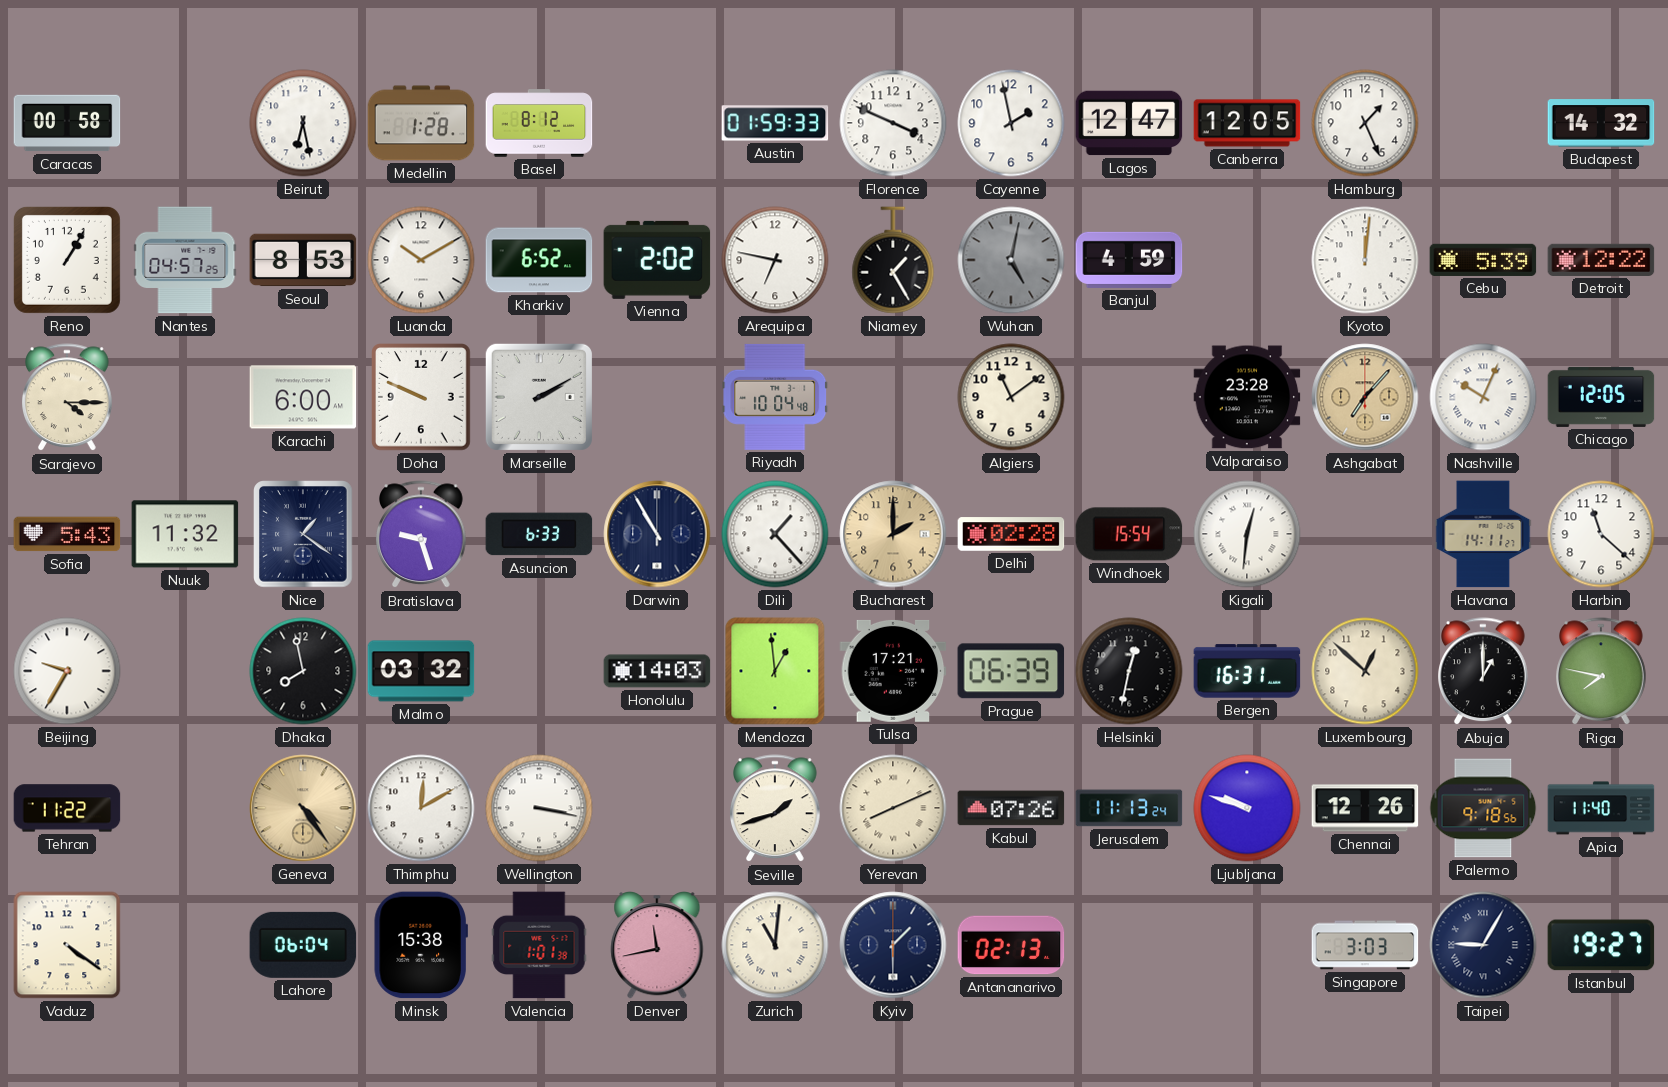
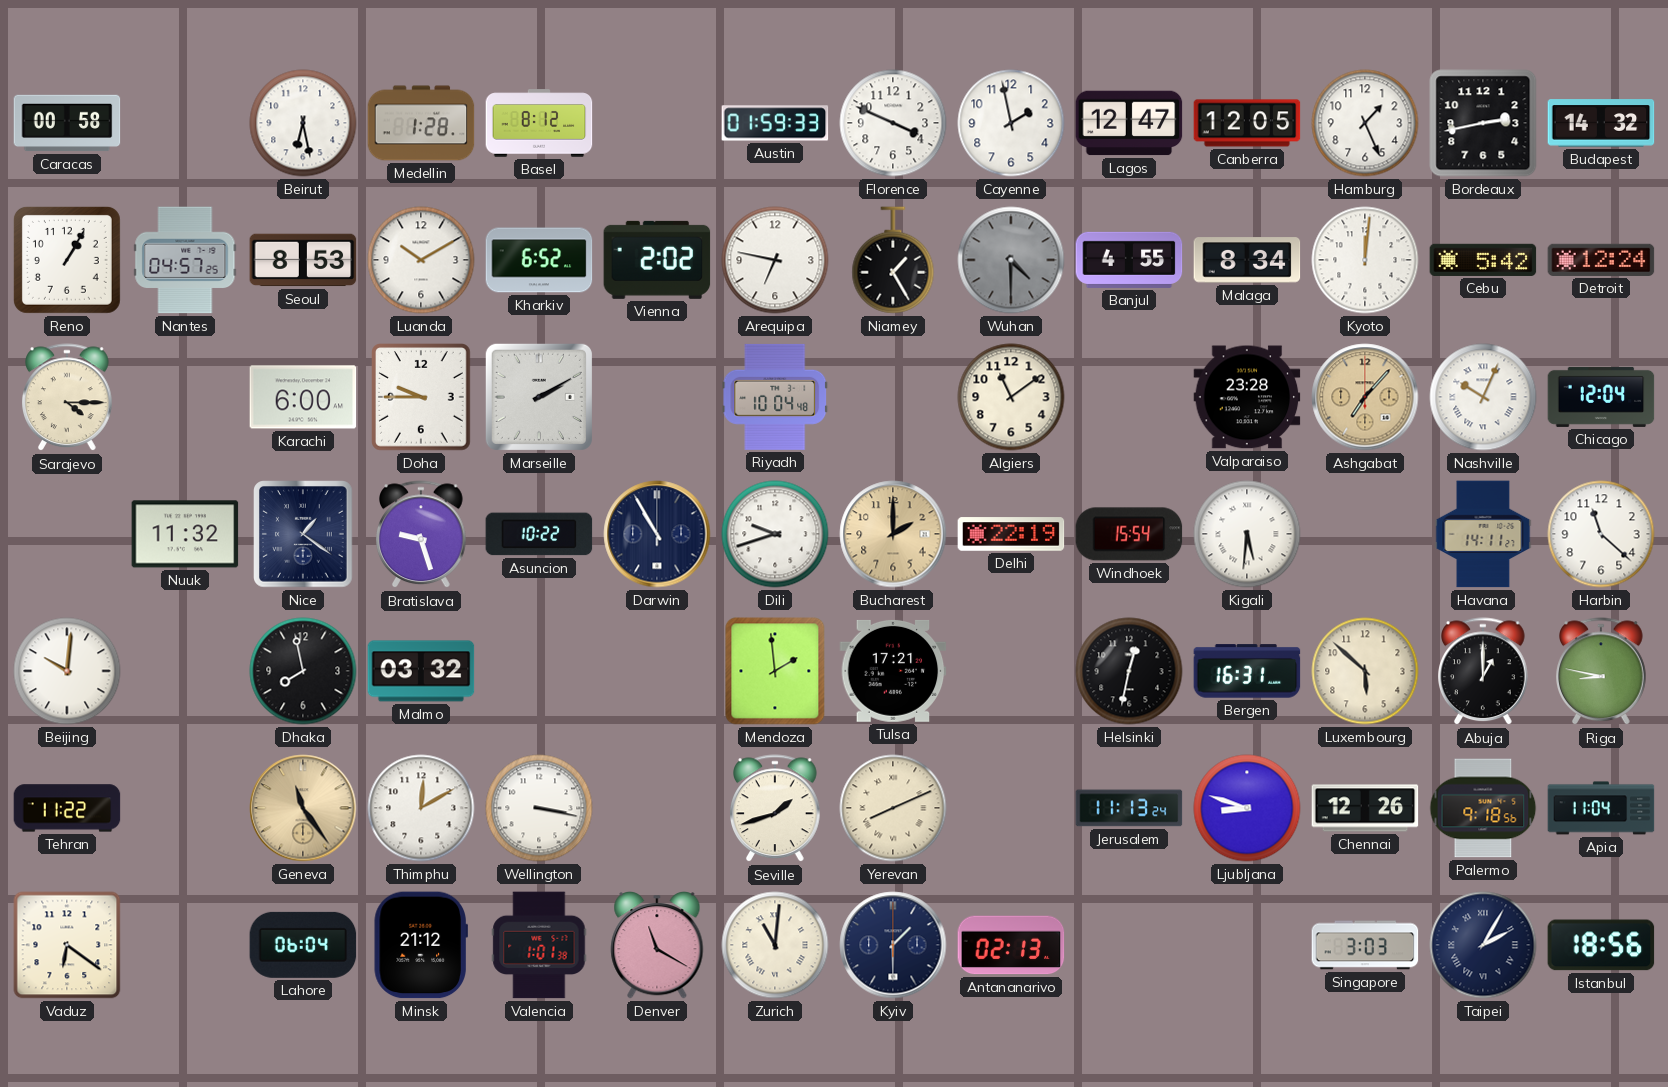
Bordeaux: none -> 2:43
Wuhan: 5:02 -> 4:30
Banjul: 4:59 -> 4:55
Malaga: none -> 8:34
Cebu: 5:39 -> 5:42
Detroit: 12:22 -> 12:24
Doha: 9:49 -> 9:45
Chicago: 12:05 -> 12:04
Sofia: 5:43 -> none
Asuncion: 6:33 -> 10:22
Dili: 1:23 -> 9:42
Delhi: 02:28 -> 22:19
Kigali: 12:31 -> 5:31
Beijing: 9:35 -> 10:01
Honolulu: 14:03 -> none
Mendoza: 12:59 -> 1:59
Prague: 06:39 -> none
Luxembourg: 12:52 -> 5:52
Riga: 7:47 -> 8:47
Geneva: 4:24 -> 11:24
Kabul: 07:26 -> none
Ljubljana: 9:48 -> 8:48
Apia: 11:40 -> 11:04
Vaduz: 4:21 -> 6:21
Minsk: 15:38 -> 21:12
Denver: 11:43 -> 11:20
Taipei: 9:05 -> 2:05
Istanbul: 19:27 -> 18:56
